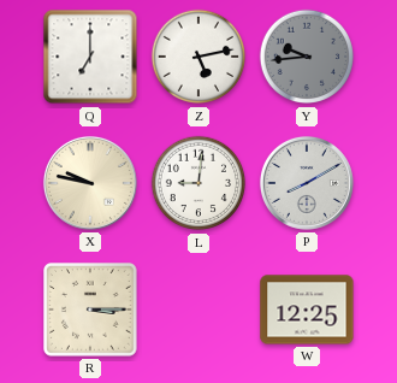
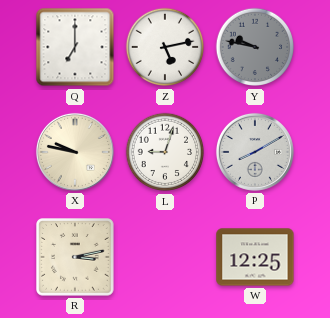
Y: 9:44 -> 9:47
L: 9:01 -> 9:03
R: 3:15 -> 3:13
